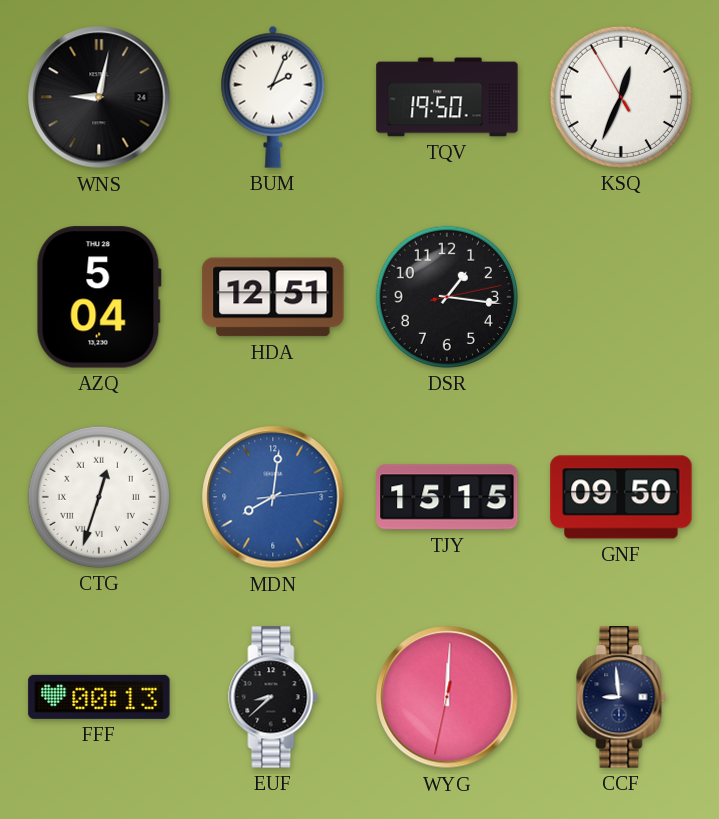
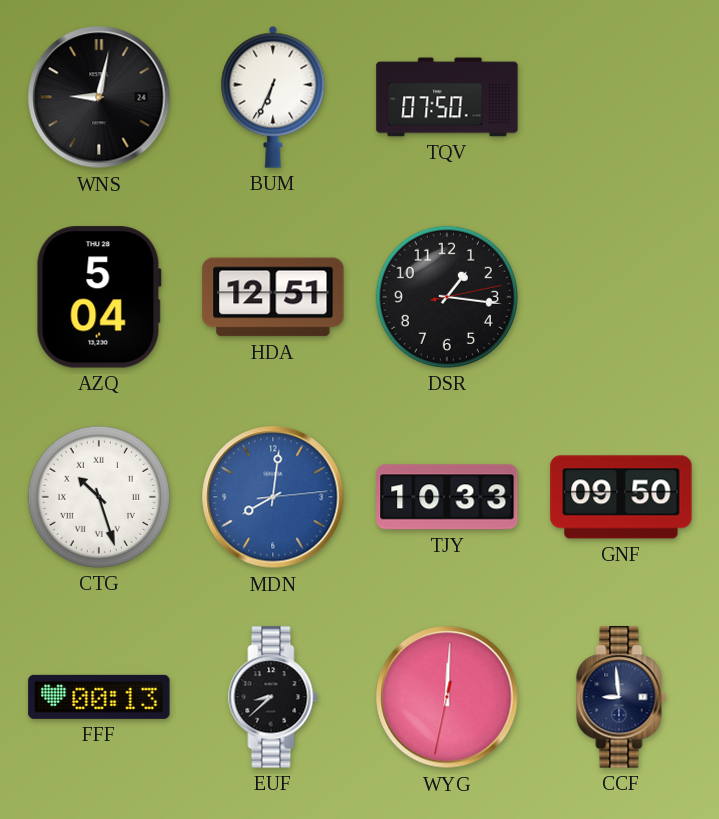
BUM: 2:04 -> 6:34
TQV: 19:50 -> 07:50
KSQ: 12:33 -> none
CTG: 12:33 -> 10:27
TJY: 15:15 -> 10:33
